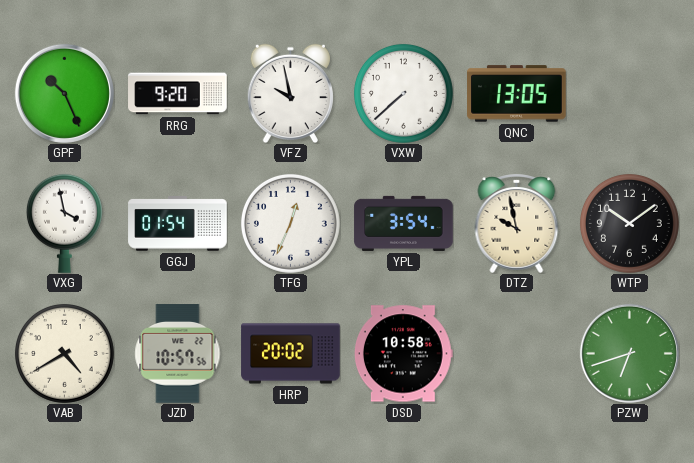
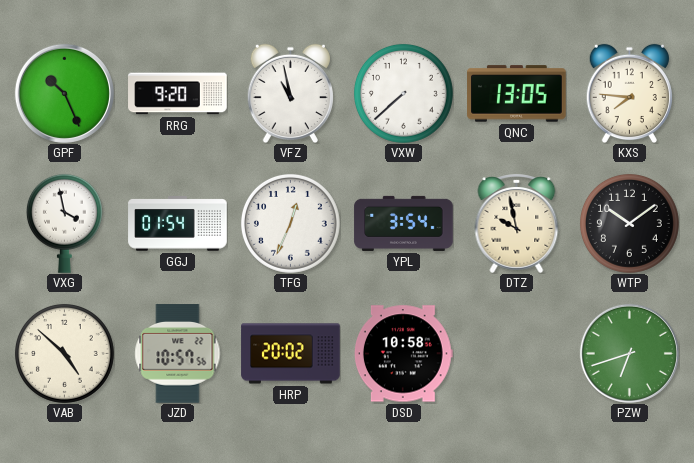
VFZ: 9:58 -> 10:58
KXS: none -> 7:46
VAB: 4:40 -> 4:52
